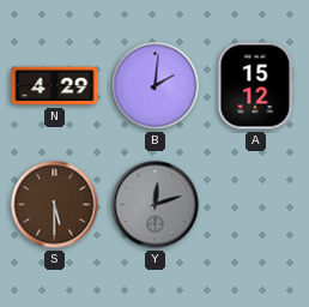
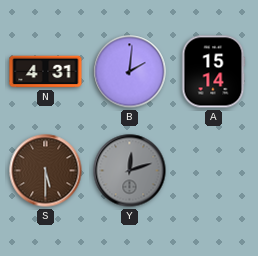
N: 4:29 -> 4:31
A: 15:12 -> 15:14
